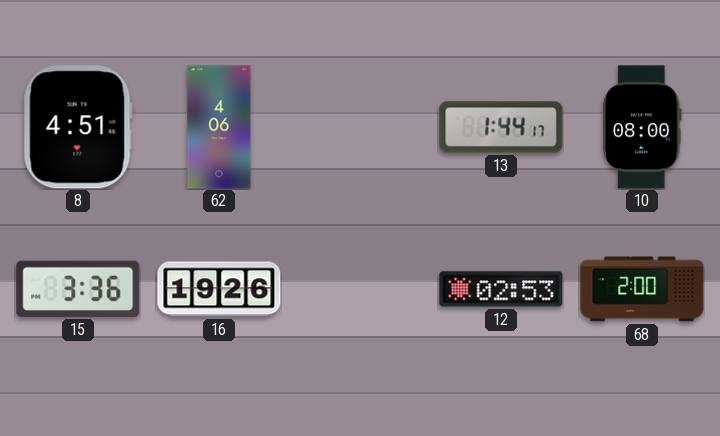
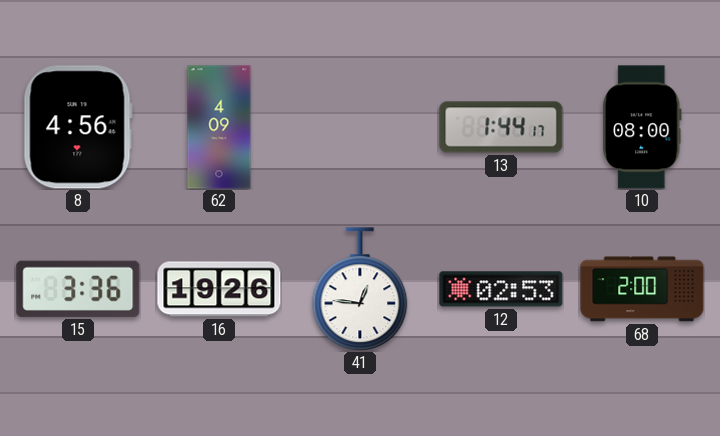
8: 4:51 -> 4:56
62: 4:06 -> 4:09
41: none -> 12:46
